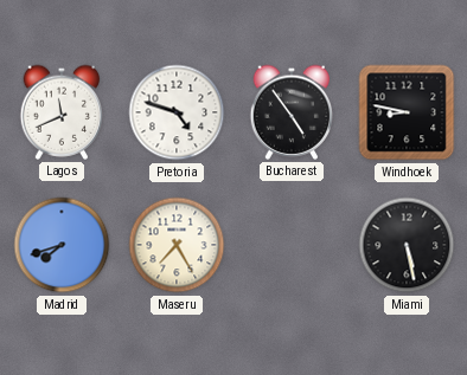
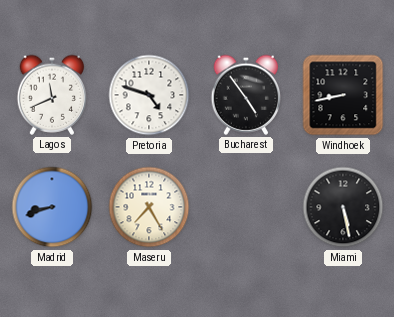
Windhoek: 8:47 -> 8:43
Madrid: 7:42 -> 8:42
